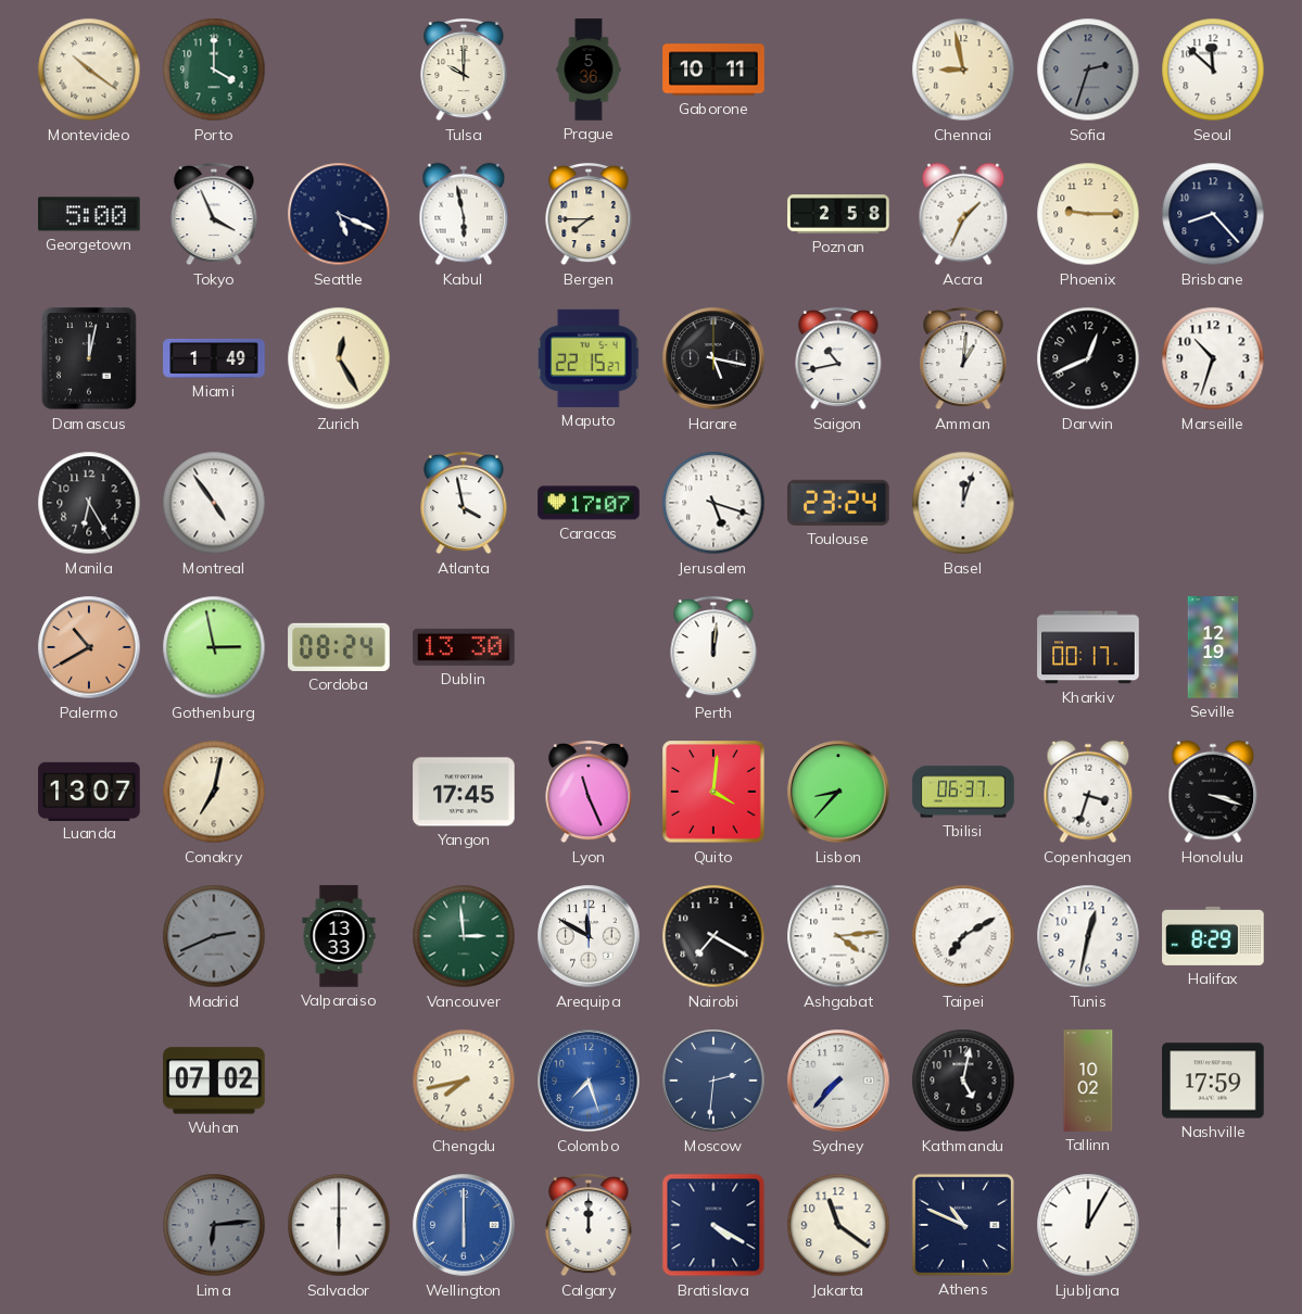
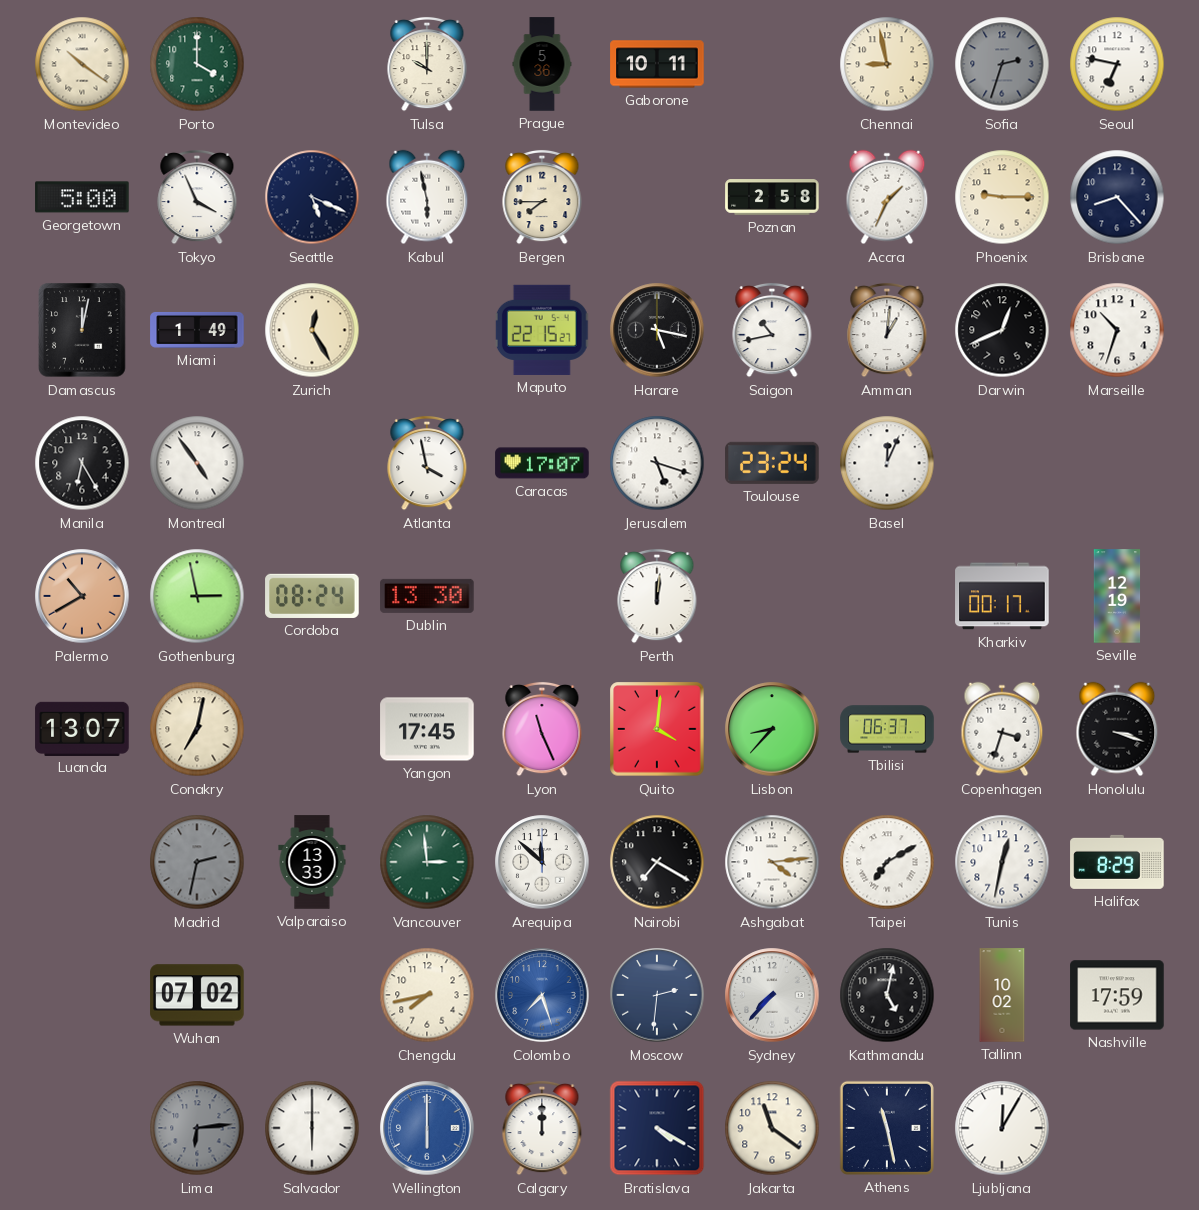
Seoul: 11:52 -> 6:47
Basel: 12:03 -> 12:04
Madrid: 2:41 -> 2:32
Arequipa: 11:50 -> 11:52
Athens: 10:49 -> 11:28
